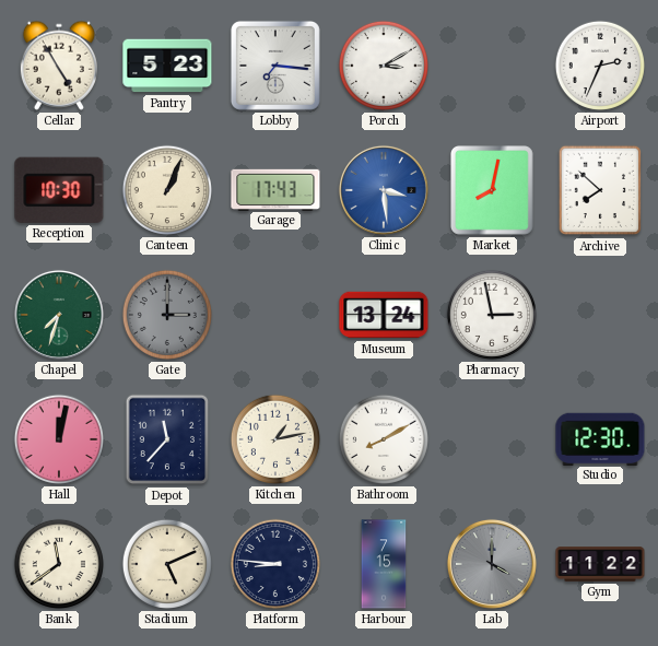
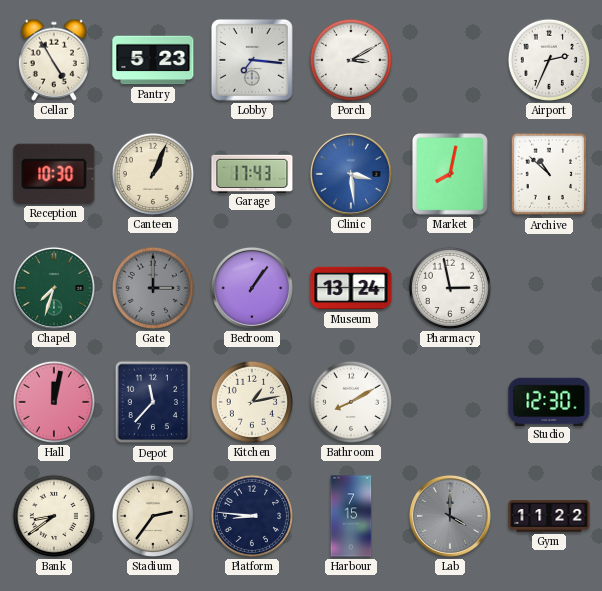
Archive: 7:52 -> 10:52
Bedroom: none -> 1:06
Bank: 11:39 -> 8:39
Stadium: 5:11 -> 2:36
